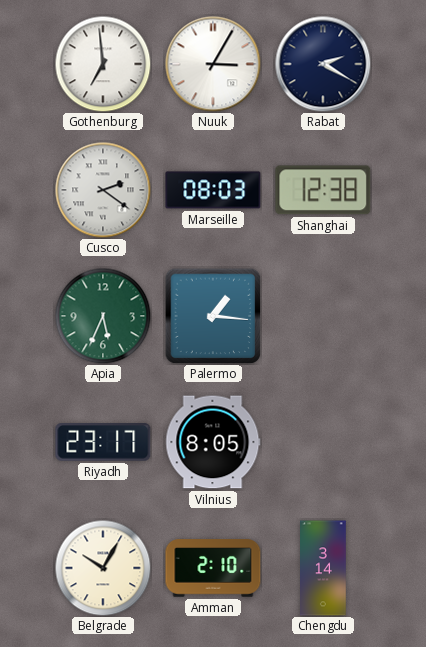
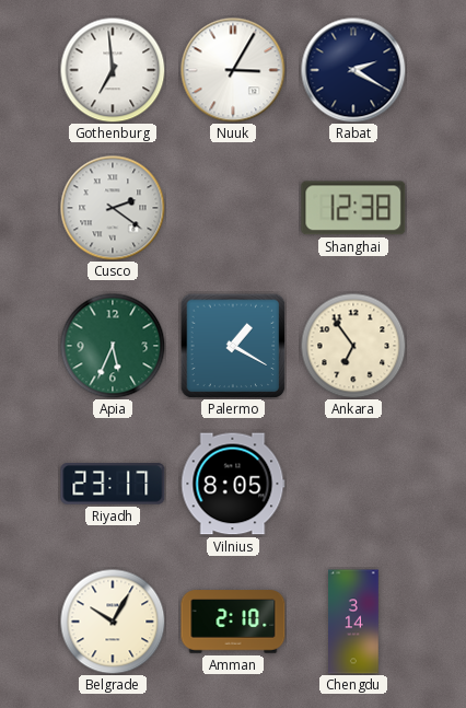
Marseille: 08:03 -> none
Palermo: 1:16 -> 1:20
Ankara: none -> 6:54
